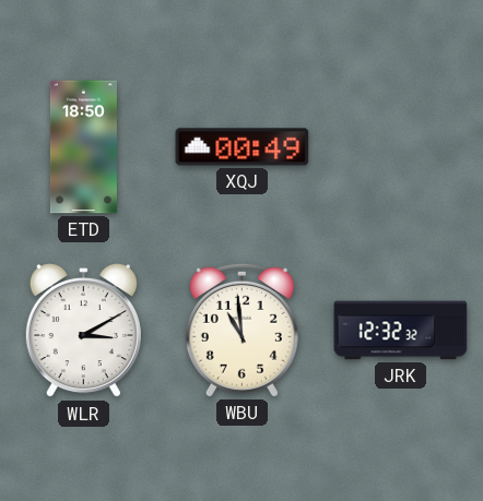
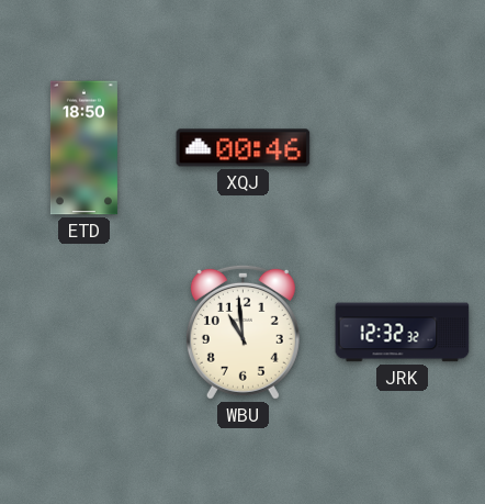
XQJ: 00:49 -> 00:46
WLR: 3:10 -> none
